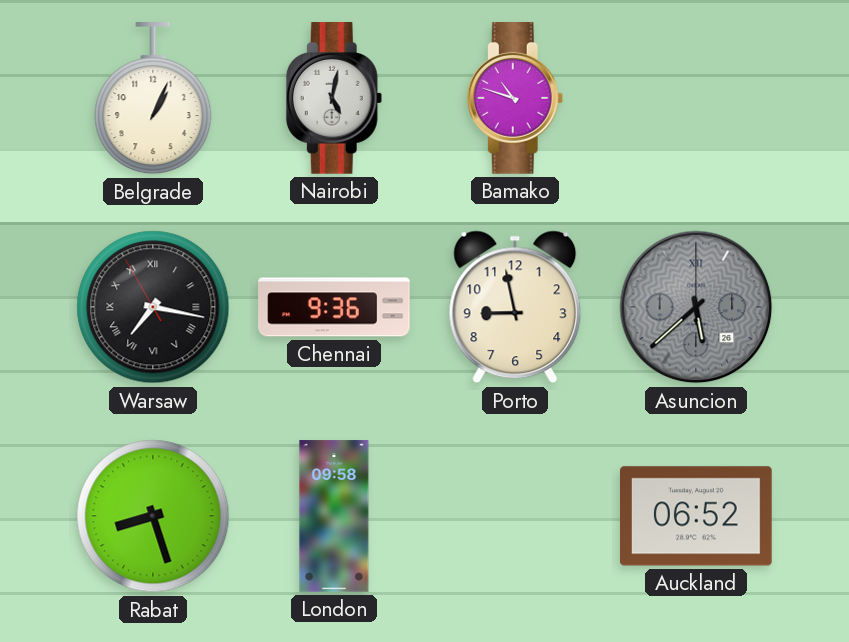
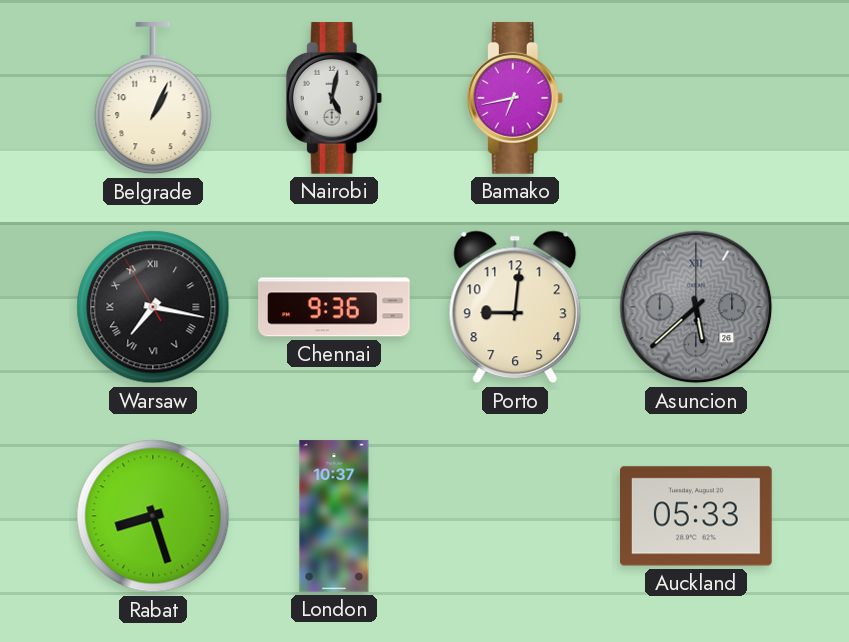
Bamako: 10:48 -> 6:43
Porto: 8:58 -> 9:01
London: 09:58 -> 10:37
Auckland: 06:52 -> 05:33
